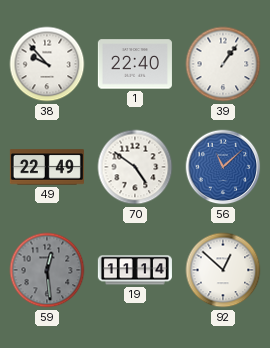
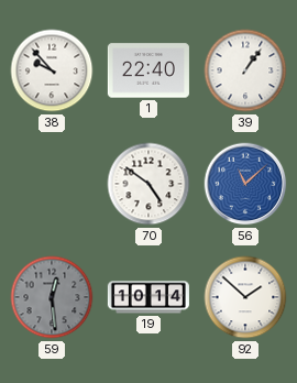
49: 22:49 -> none
19: 11:14 -> 10:14
92: 12:52 -> 1:52
